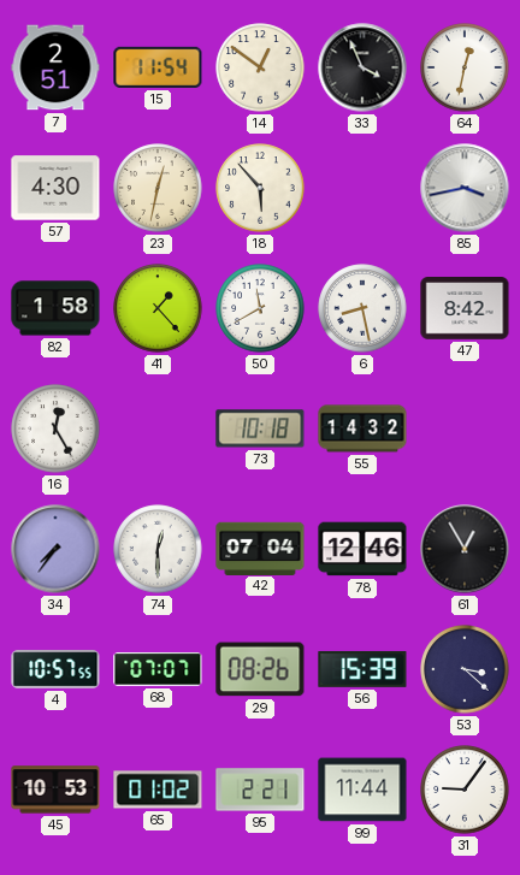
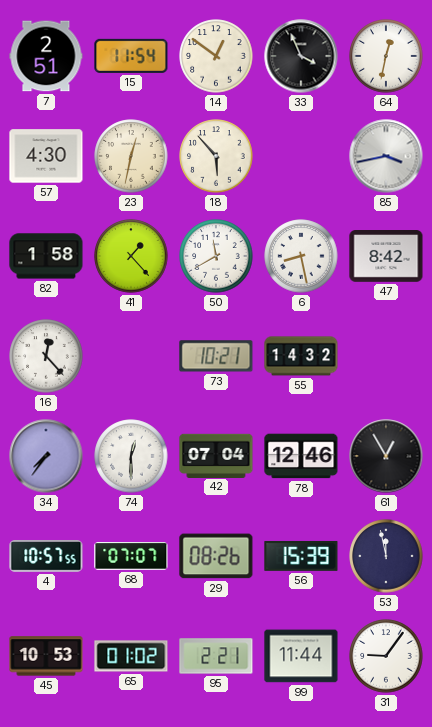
16: 12:25 -> 12:23
73: 10:18 -> 10:21
53: 3:22 -> 11:58
